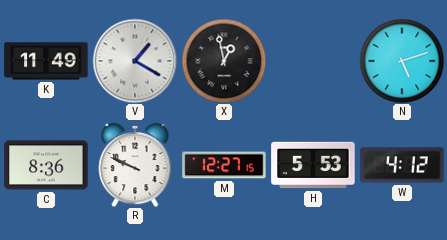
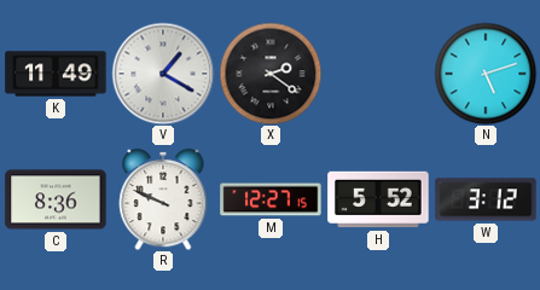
X: 12:58 -> 2:21
H: 5:53 -> 5:52
W: 4:12 -> 3:12
